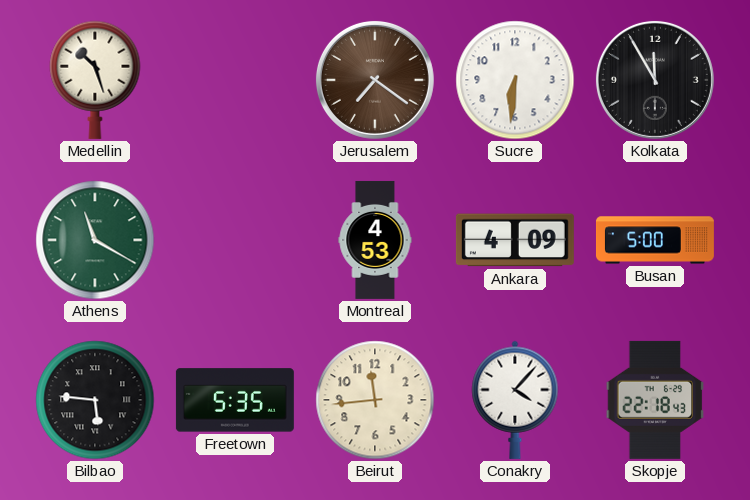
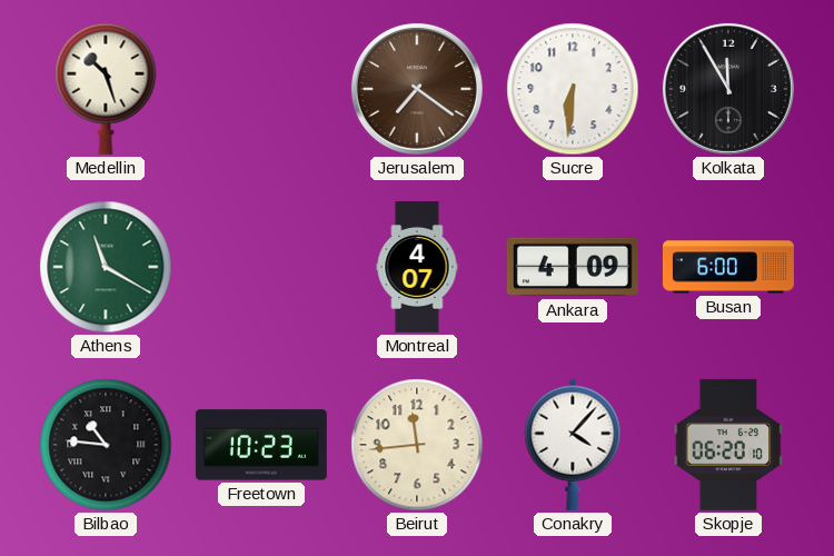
Montreal: 4:53 -> 4:07
Busan: 5:00 -> 6:00
Bilbao: 5:46 -> 10:46
Freetown: 5:35 -> 10:23
Skopje: 22:18 -> 06:20
